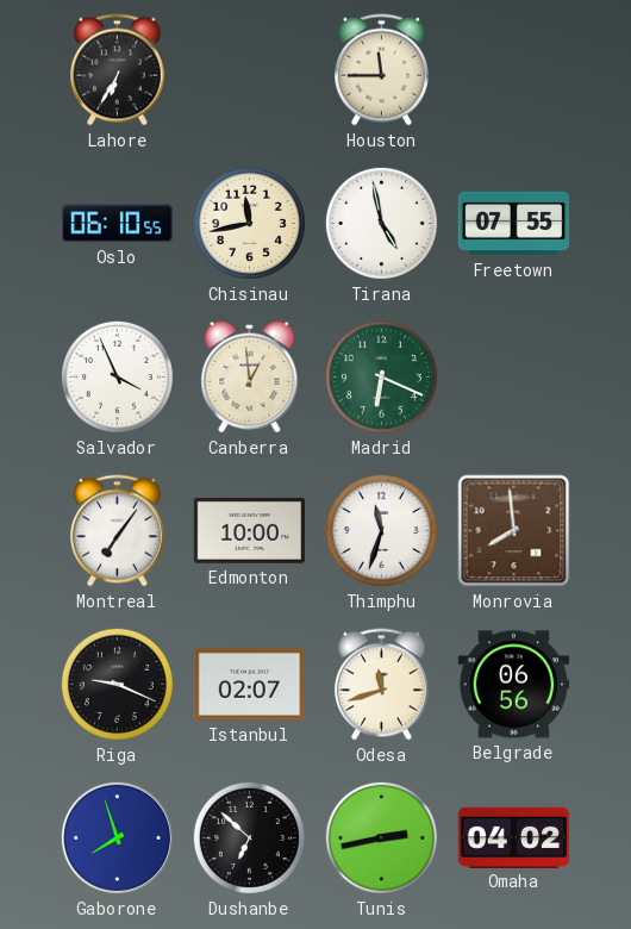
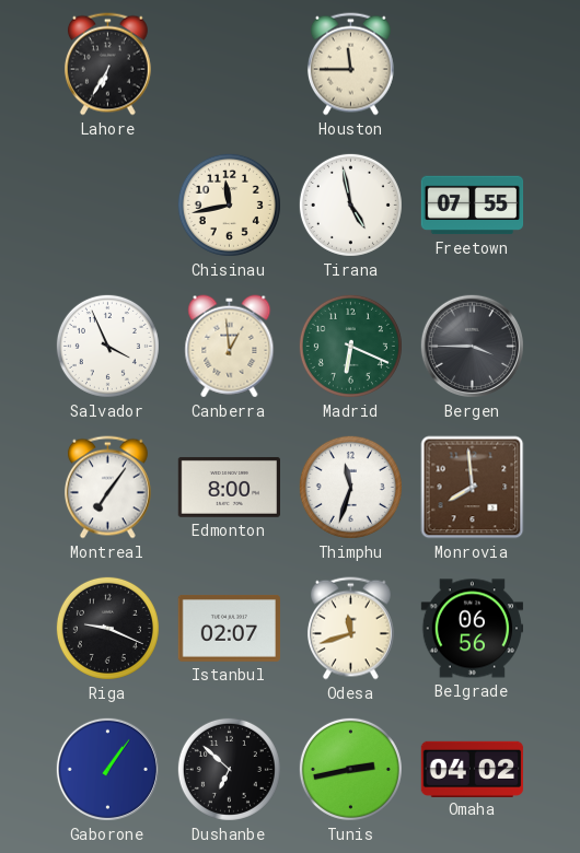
Oslo: 06:10 -> none
Bergen: none -> 3:45
Edmonton: 10:00 -> 8:00
Gaborone: 7:57 -> 1:06
